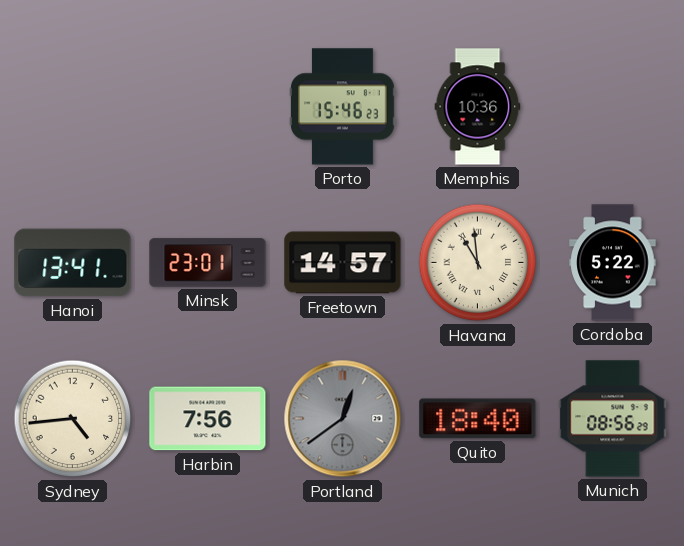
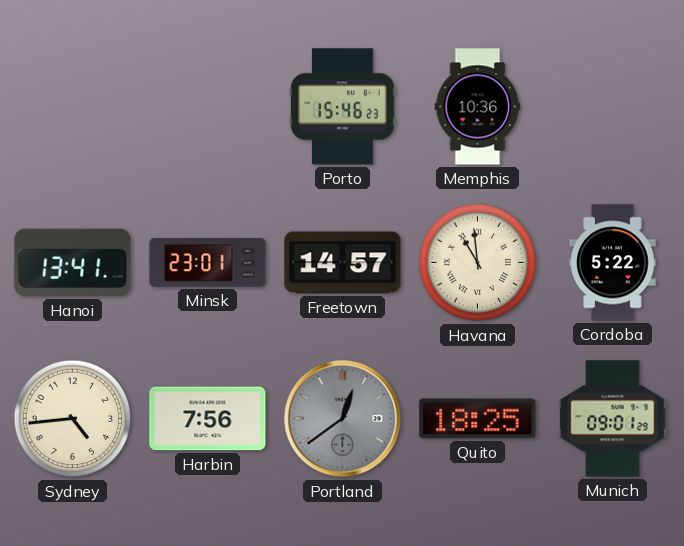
Quito: 18:40 -> 18:25
Munich: 08:56 -> 09:01
